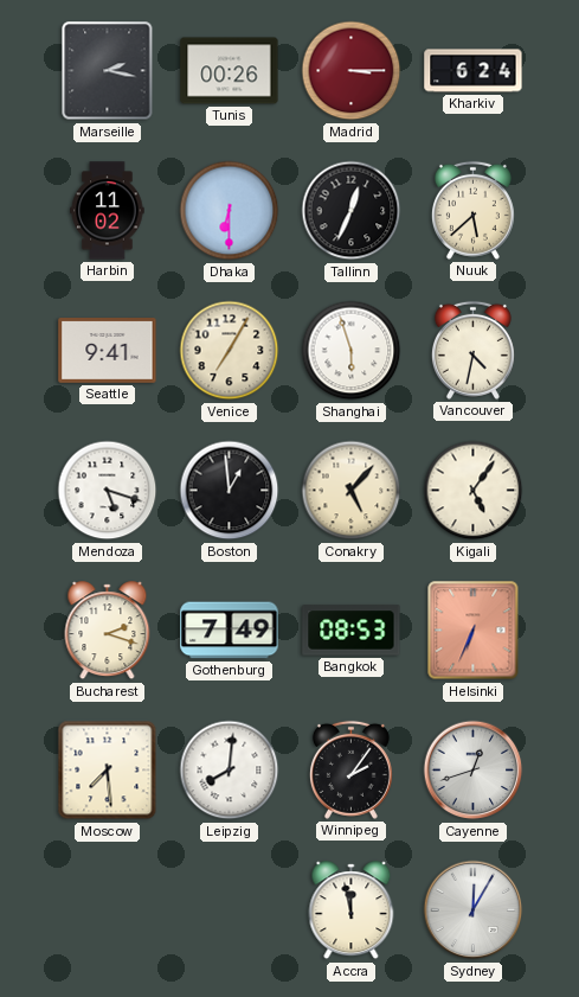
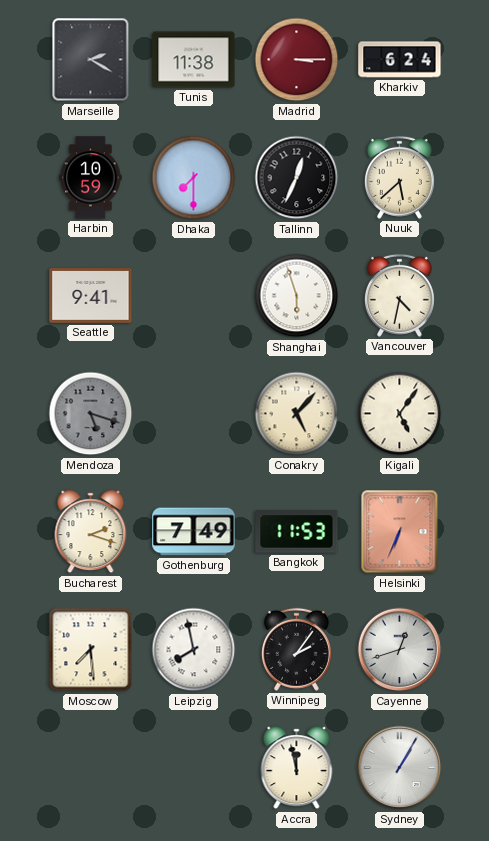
Marseille: 2:17 -> 2:20
Tunis: 00:26 -> 11:38
Harbin: 11:02 -> 10:59
Dhaka: 6:30 -> 7:30
Venice: 7:05 -> none
Mendoza dial: white -> grey
Boston: 12:59 -> none
Bangkok: 08:53 -> 11:53
Leipzig: 8:01 -> 7:58
Sydney: 12:05 -> 1:05
